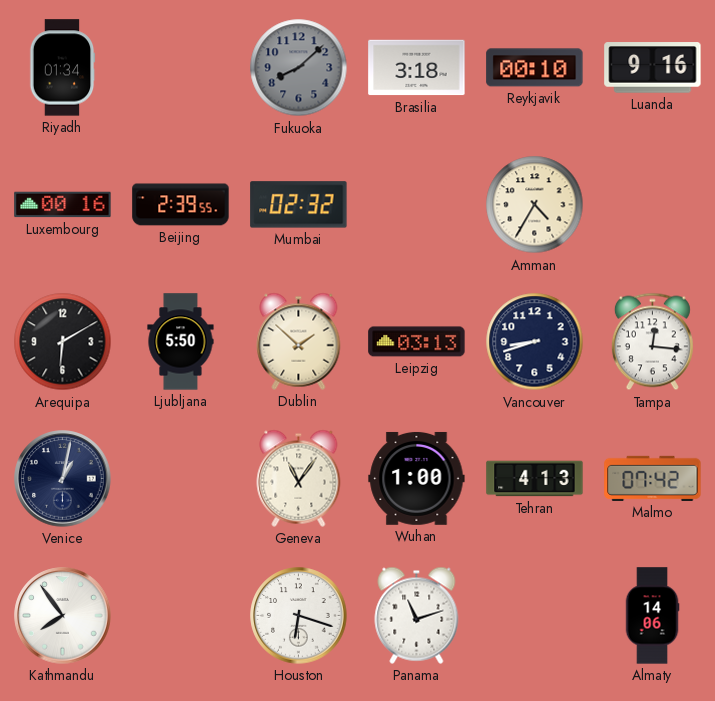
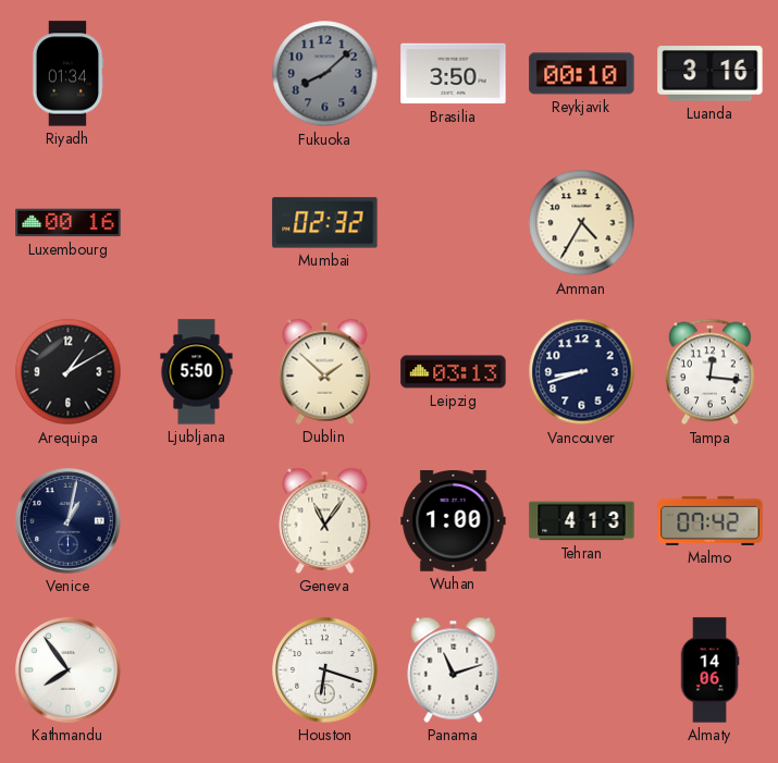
Brasilia: 3:18 -> 3:50
Luanda: 9:16 -> 3:16
Beijing: 2:39 -> none
Arequipa: 6:10 -> 1:10
